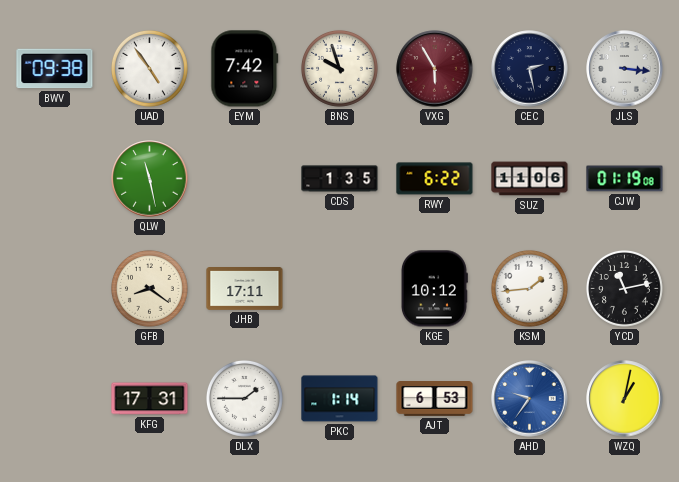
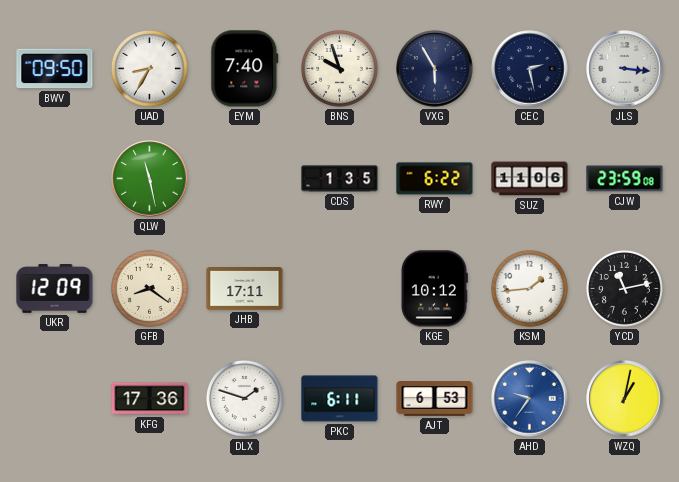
BWV: 09:38 -> 09:50
UAD: 4:54 -> 8:35
EYM: 7:42 -> 7:40
VXG dial: burgundy -> navy
CJW: 01:19 -> 23:59
UKR: none -> 12:09
KFG: 17:31 -> 17:36
DLX: 1:45 -> 1:48
PKC: 1:14 -> 6:11
